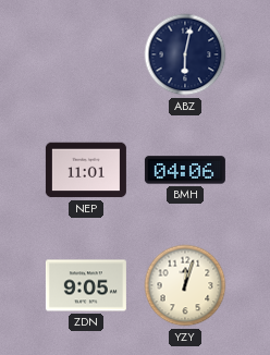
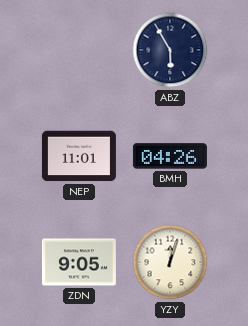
ABZ: 6:02 -> 5:55
BMH: 04:06 -> 04:26
